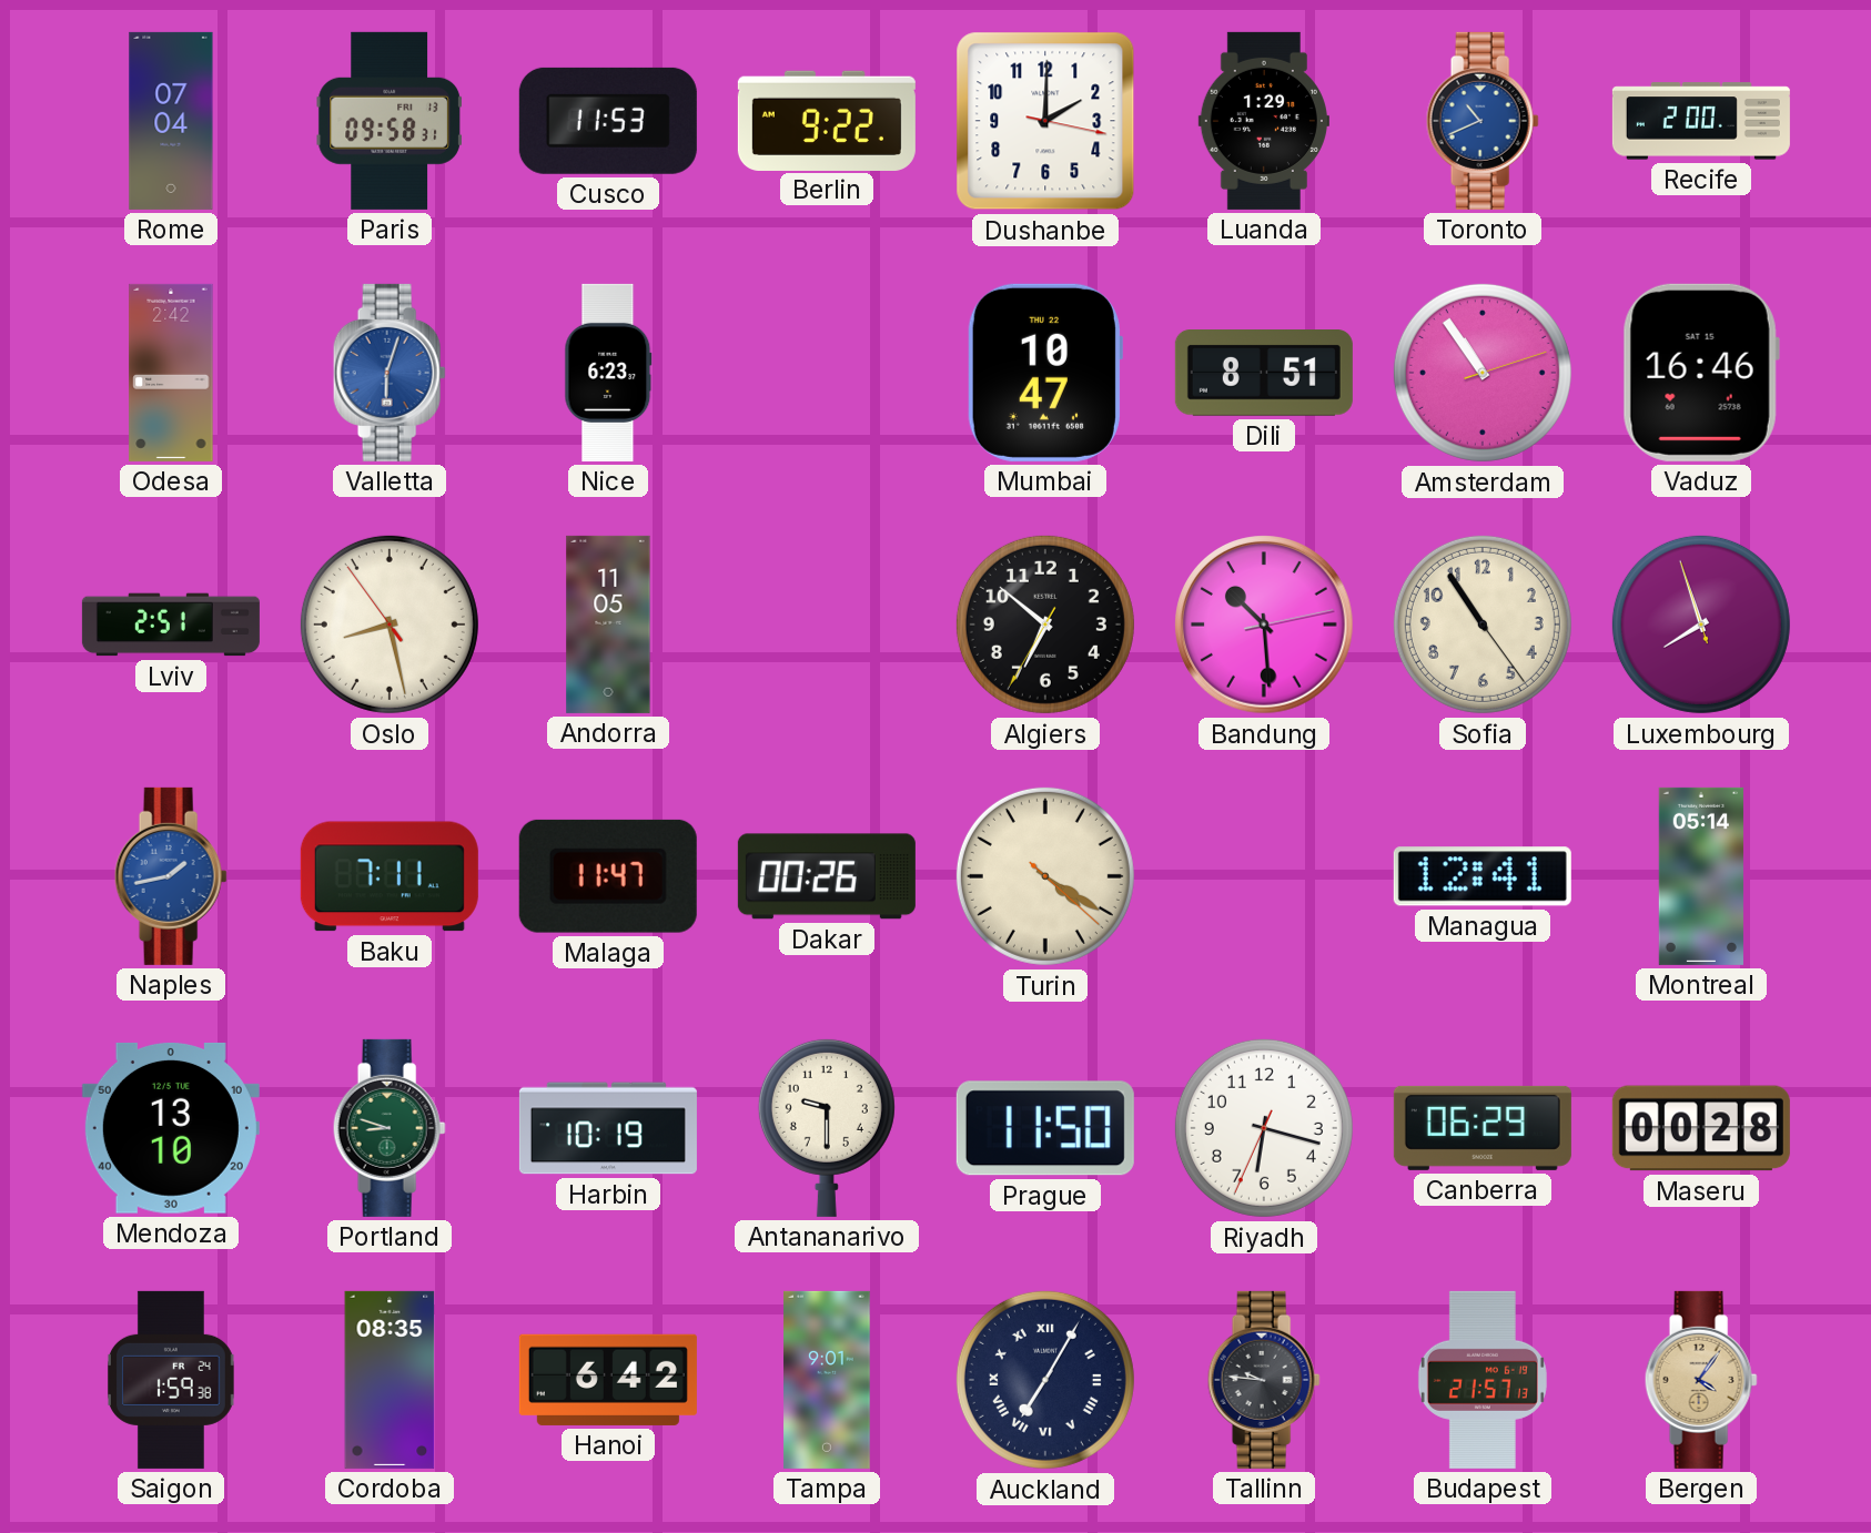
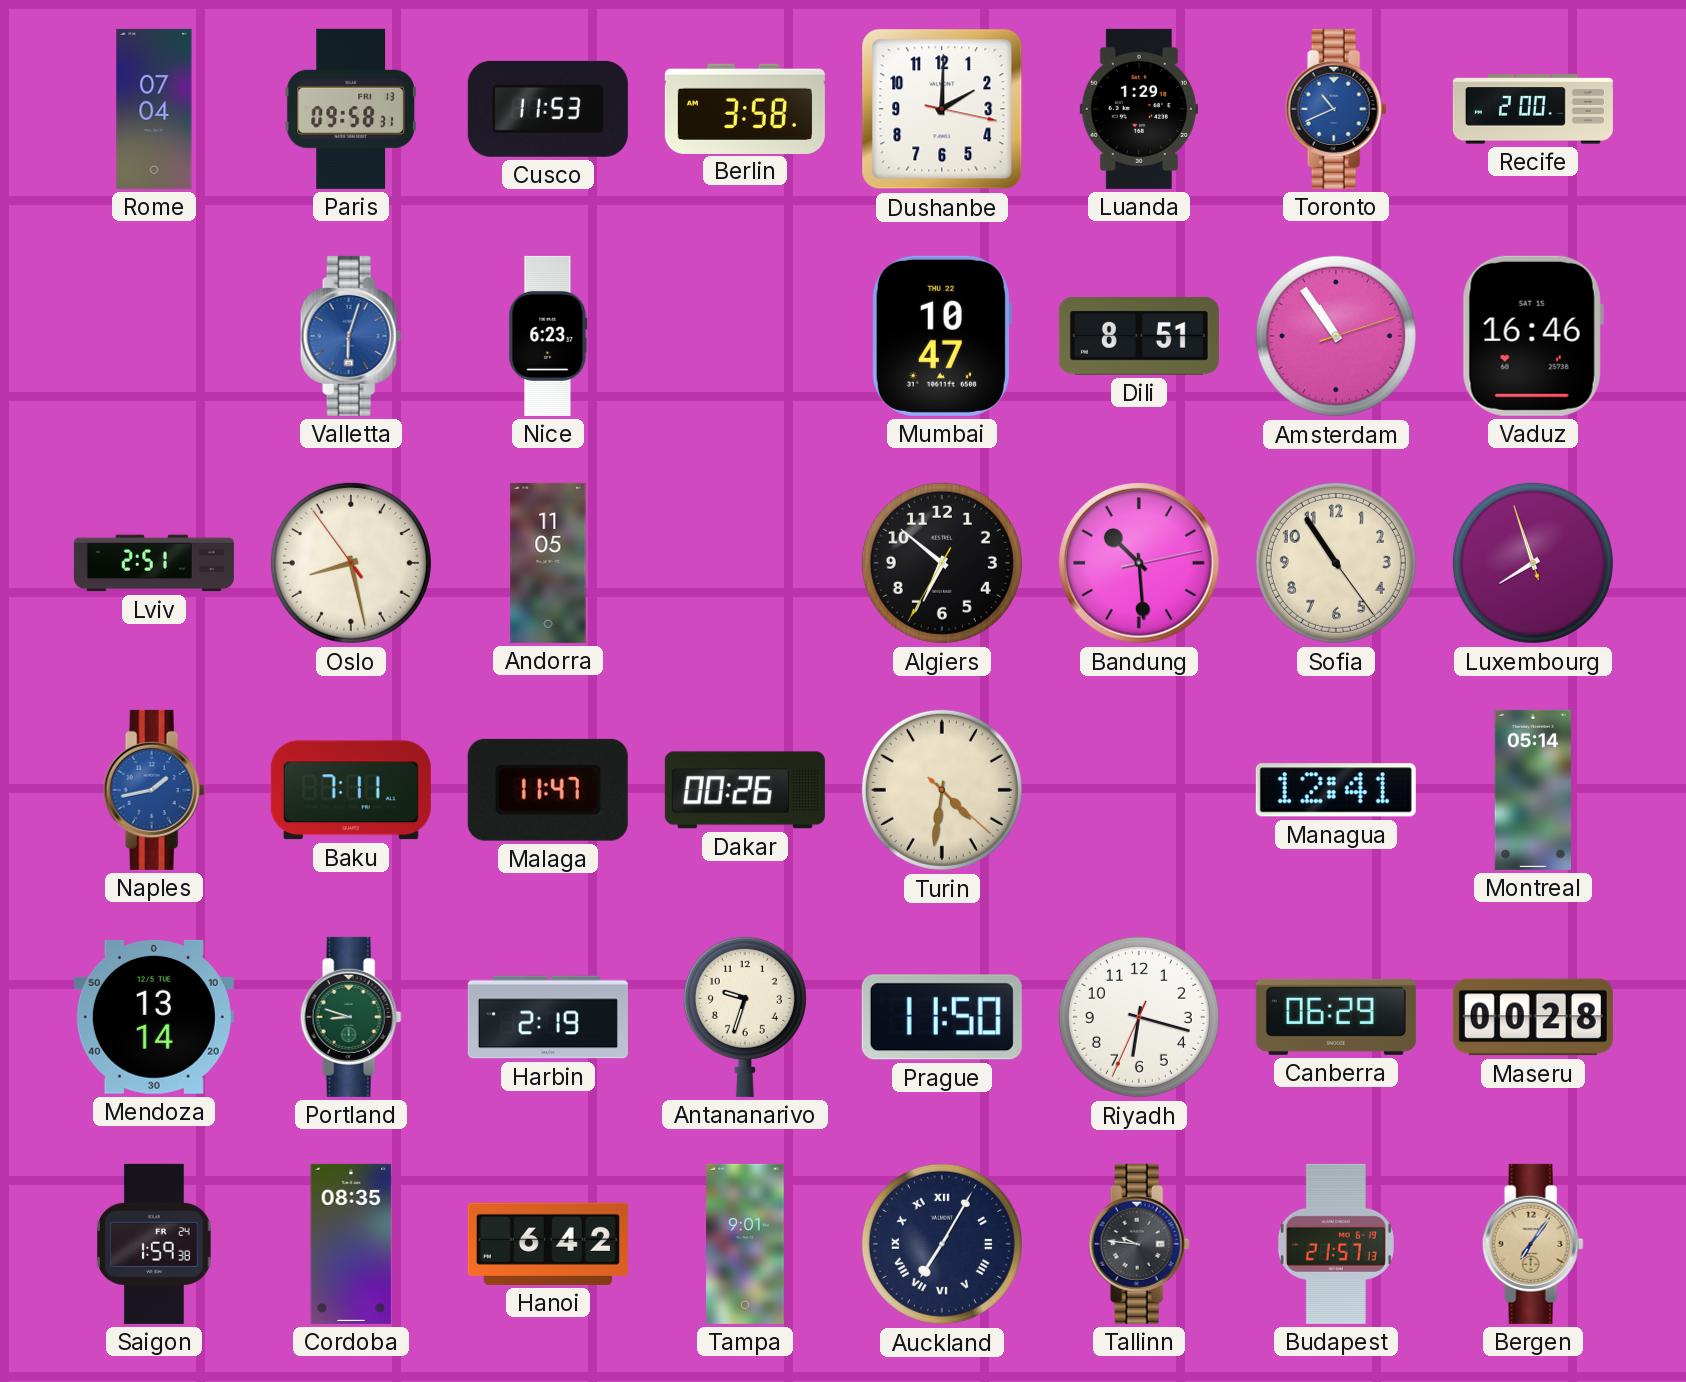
Berlin: 9:22 -> 3:58
Odesa: 2:42 -> none
Turin: 4:20 -> 4:31
Mendoza: 13:10 -> 13:14
Harbin: 10:19 -> 2:19
Antananarivo: 9:30 -> 9:33
Bergen: 4:06 -> 7:06
